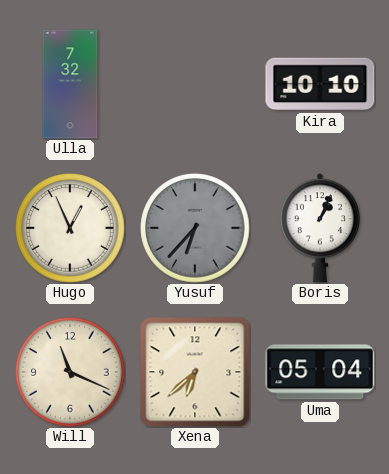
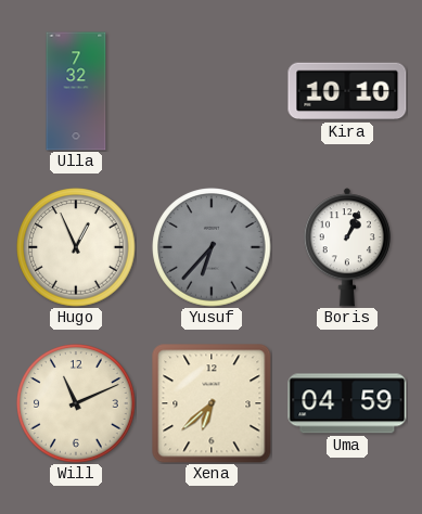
Will: 11:19 -> 11:11
Uma: 05:04 -> 04:59
